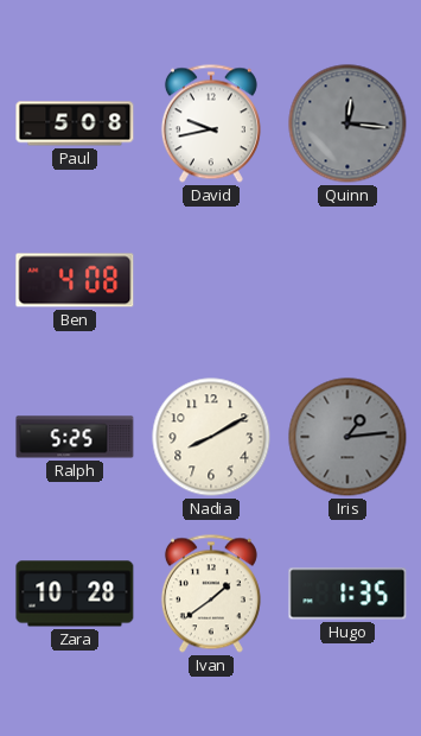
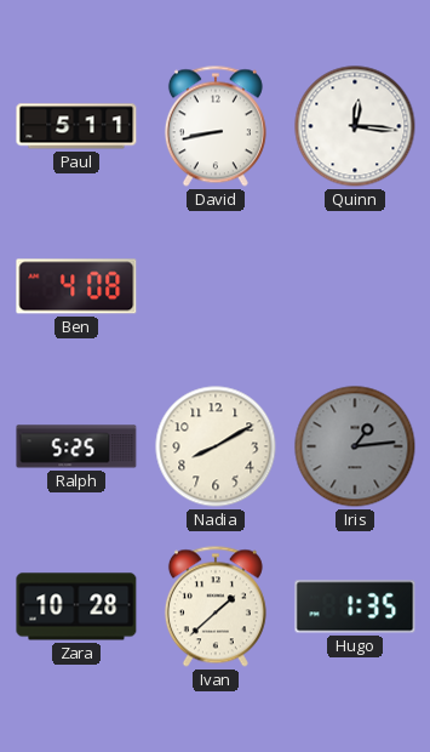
Paul: 5:08 -> 5:11
David: 9:43 -> 8:43
Quinn dial: grey -> white
Ivan: 1:39 -> 1:38
